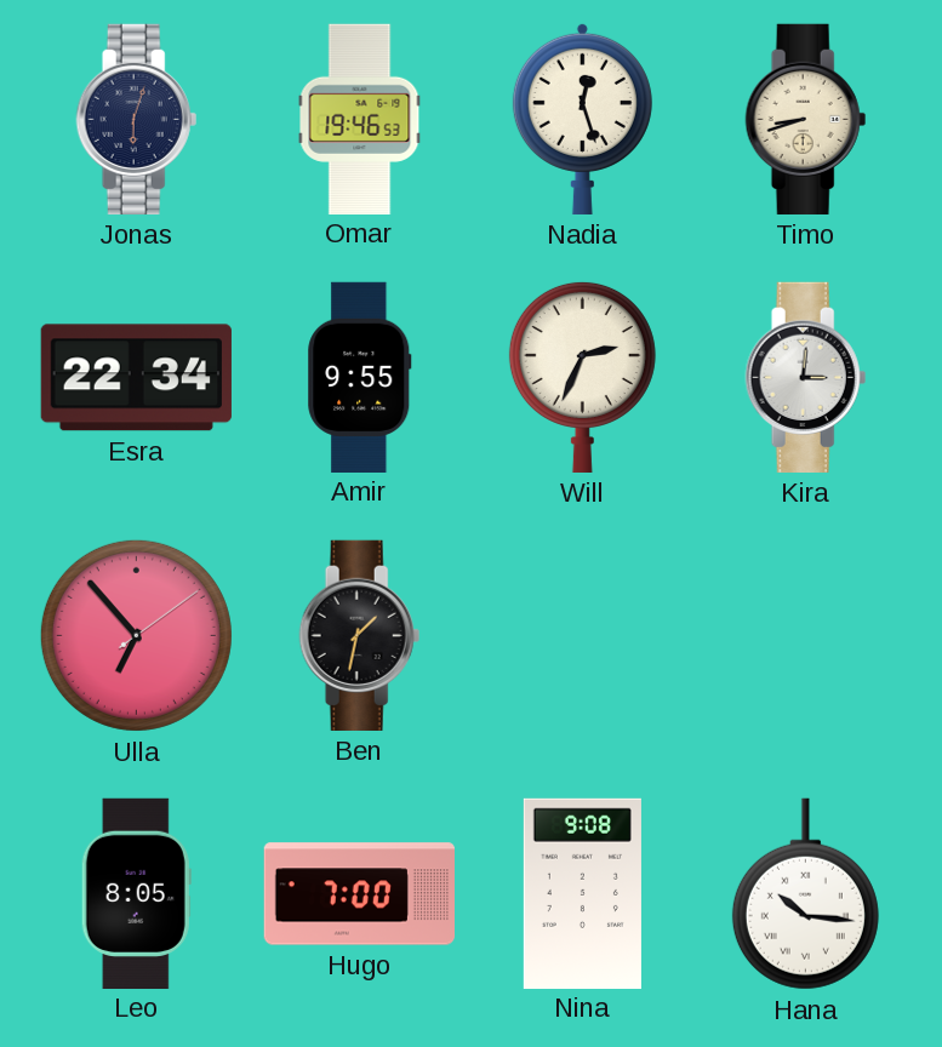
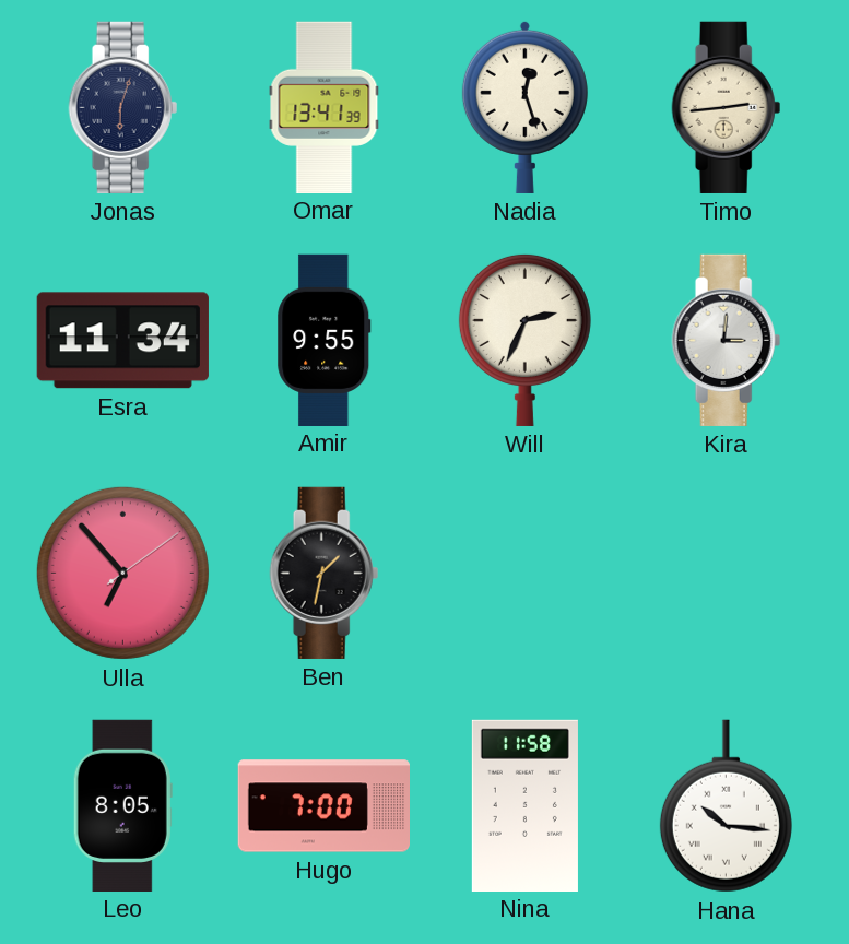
Omar: 19:46 -> 13:41
Timo: 8:42 -> 2:44
Esra: 22:34 -> 11:34
Nina: 9:08 -> 11:58
